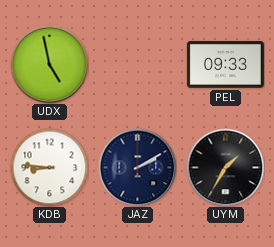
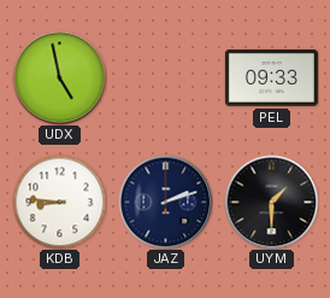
JAZ: 2:10 -> 2:12
UYM: 1:35 -> 1:30
